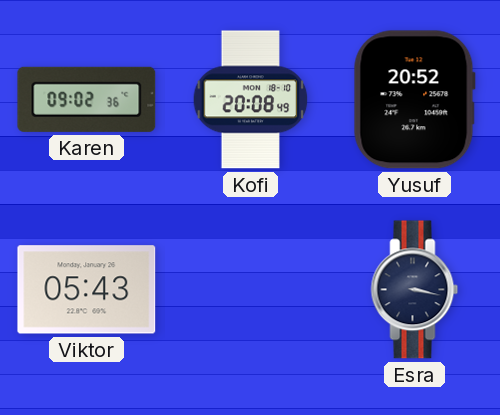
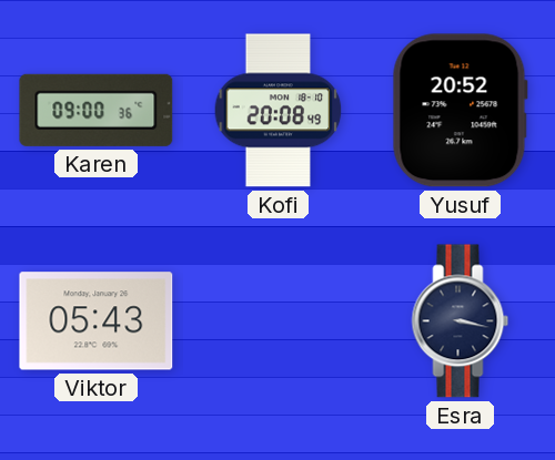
Karen: 09:02 -> 09:00
